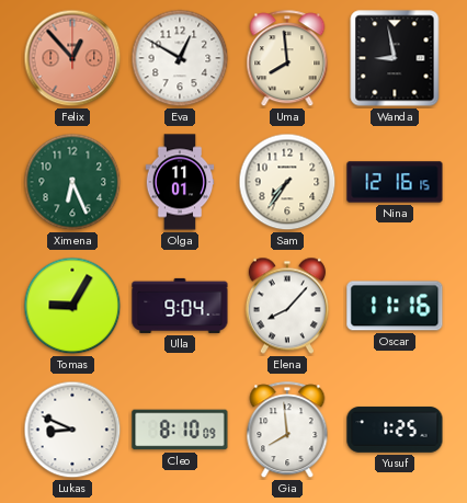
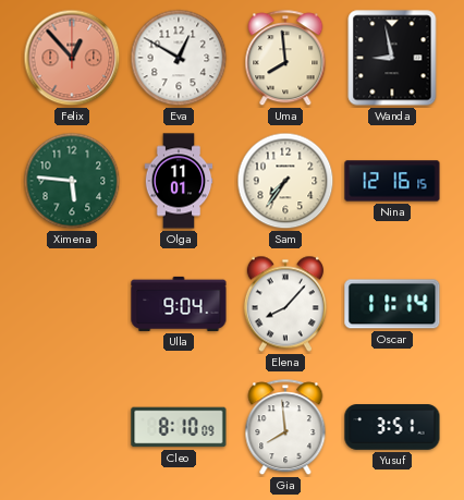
Ximena: 6:26 -> 5:46
Tomas: 9:05 -> none
Oscar: 11:16 -> 11:14
Lukas: 8:49 -> none
Yusuf: 1:25 -> 3:51
